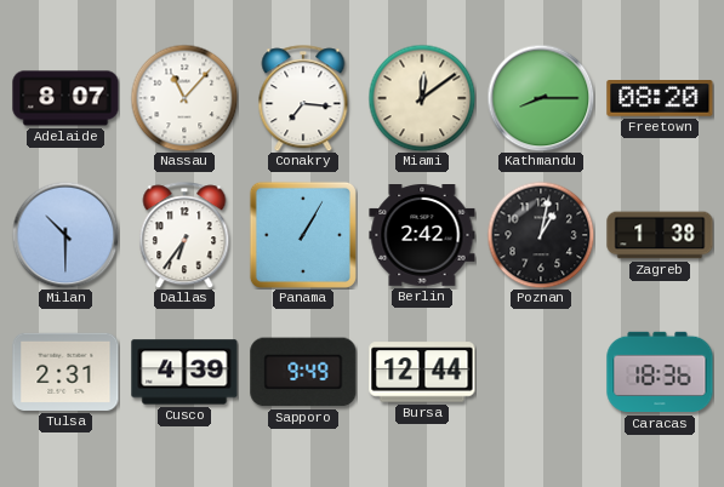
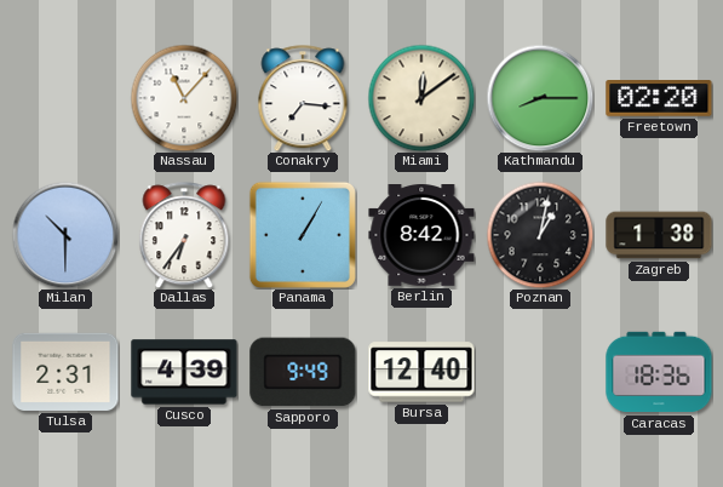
Adelaide: 8:07 -> none
Freetown: 08:20 -> 02:20
Berlin: 2:42 -> 8:42
Bursa: 12:44 -> 12:40
